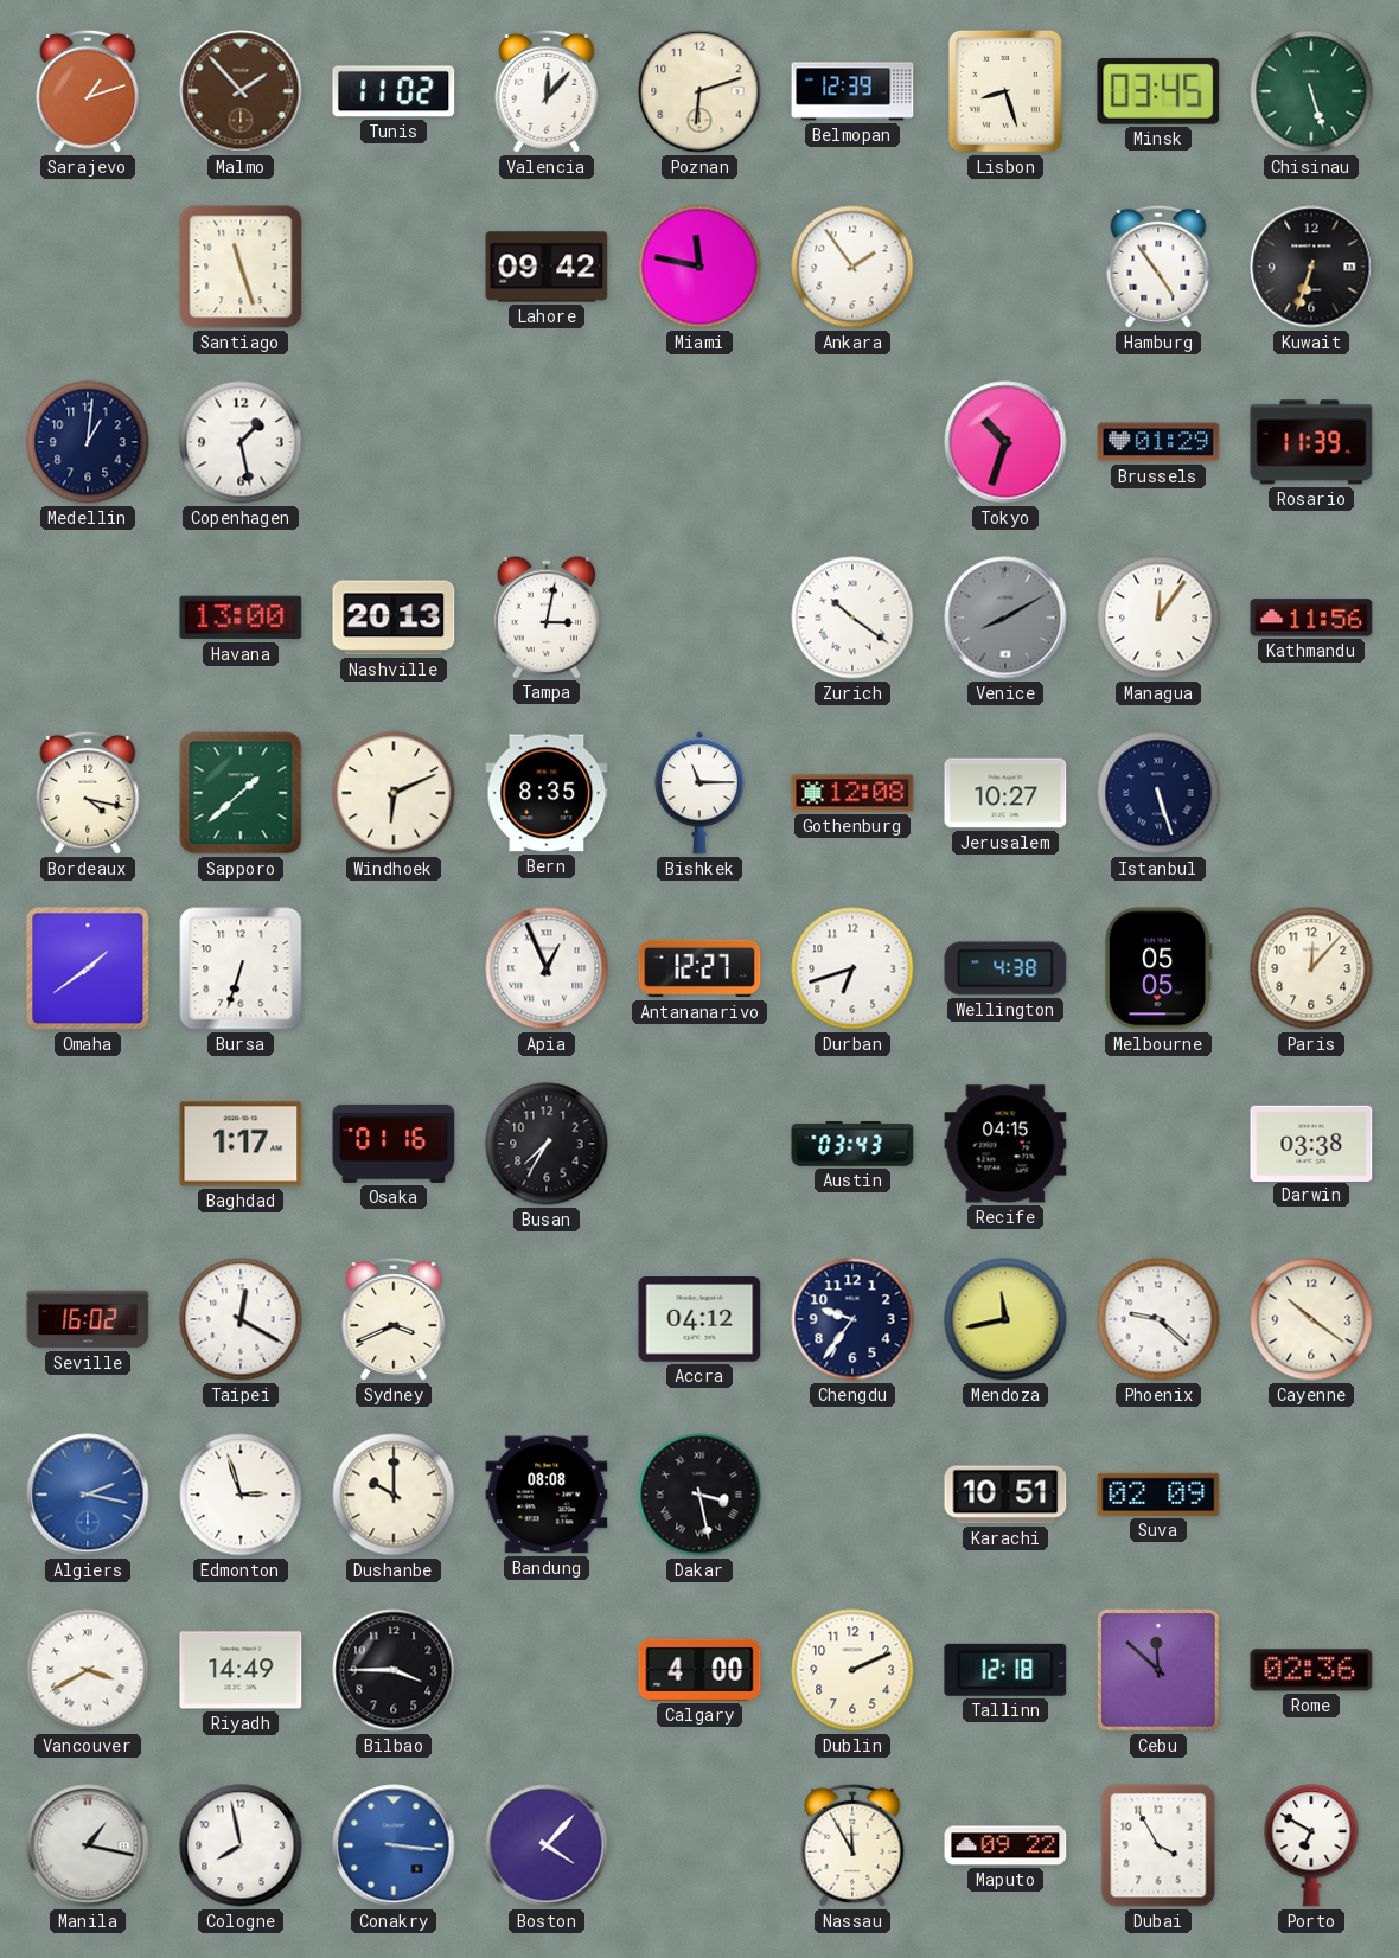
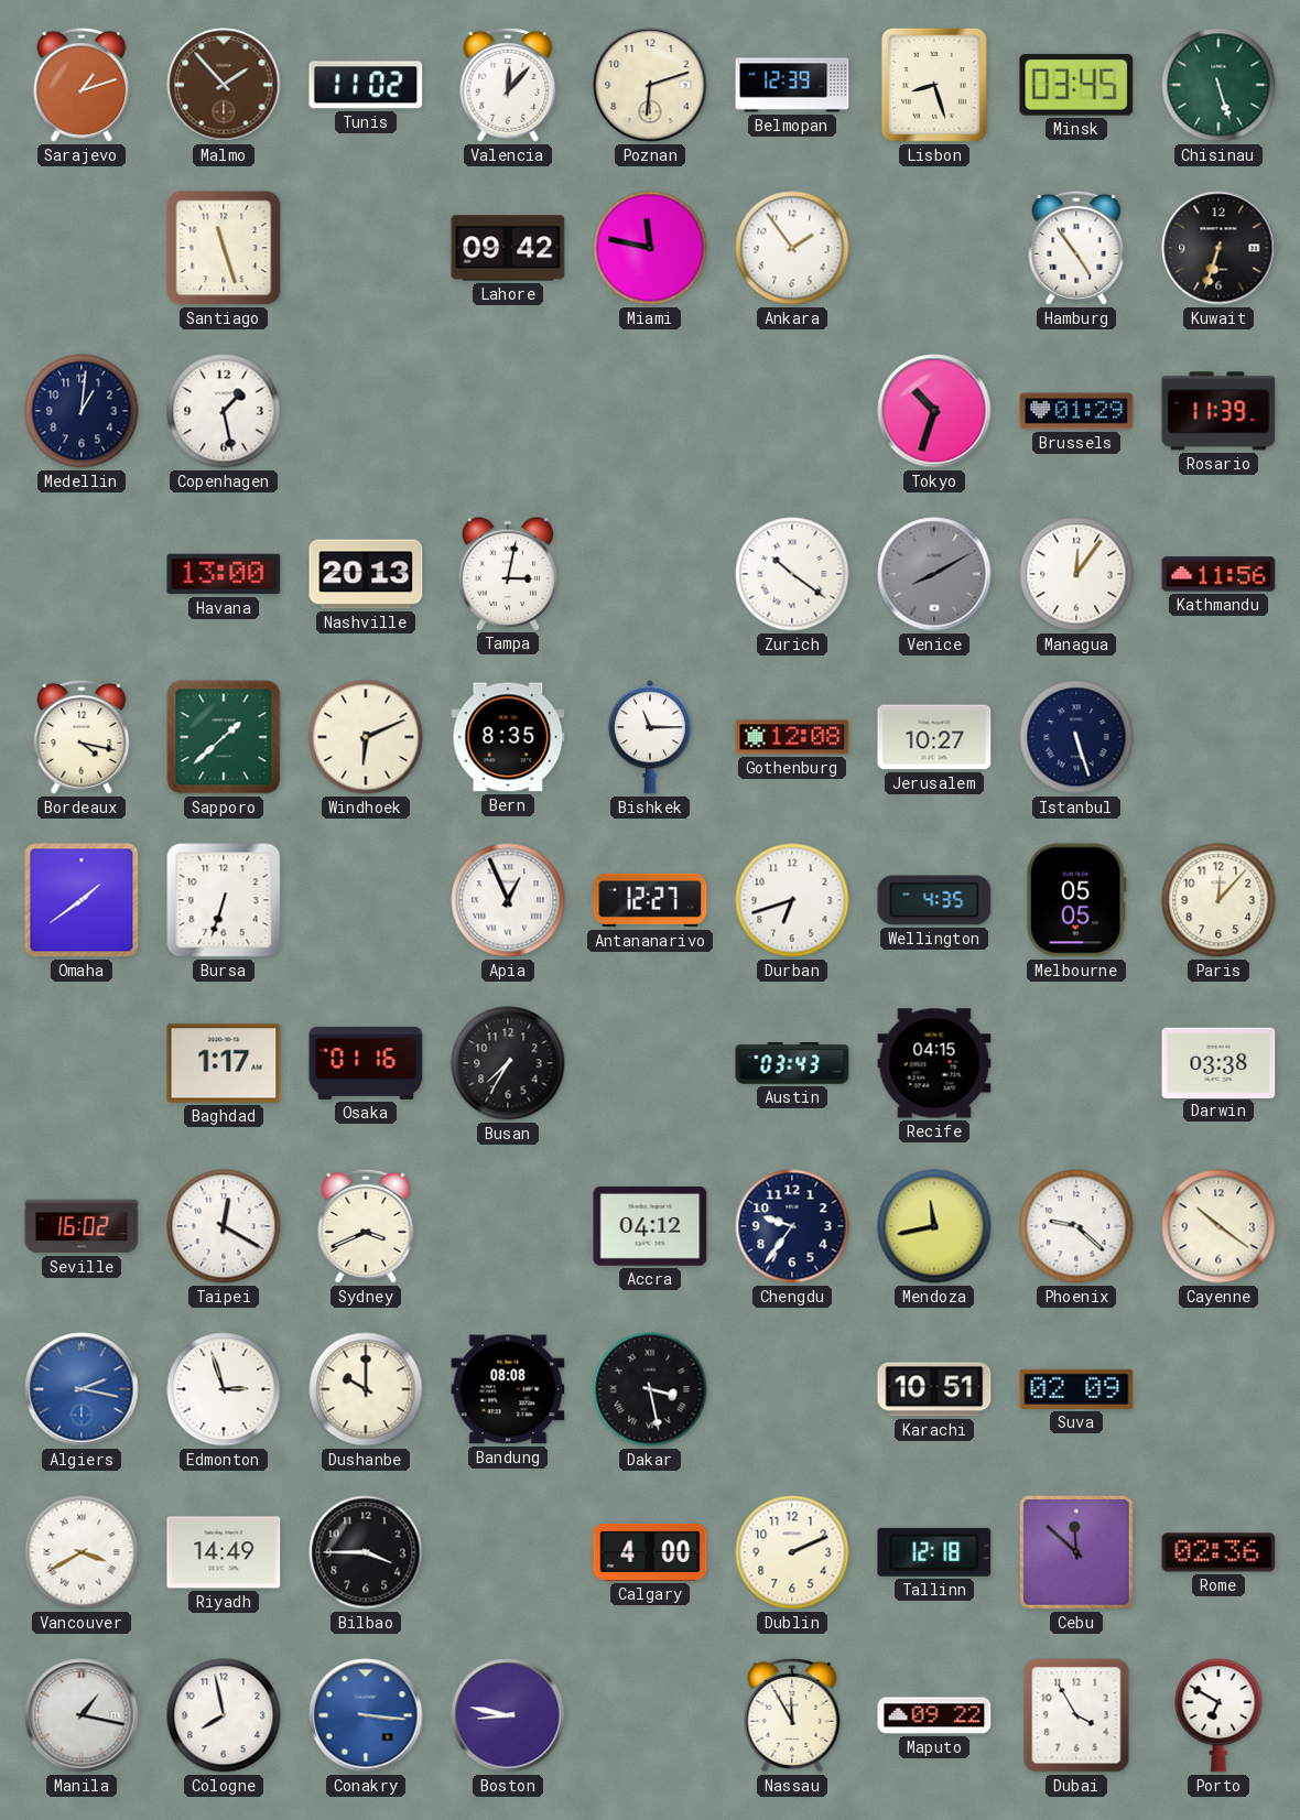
Wellington: 4:38 -> 4:35
Boston: 4:07 -> 8:47
